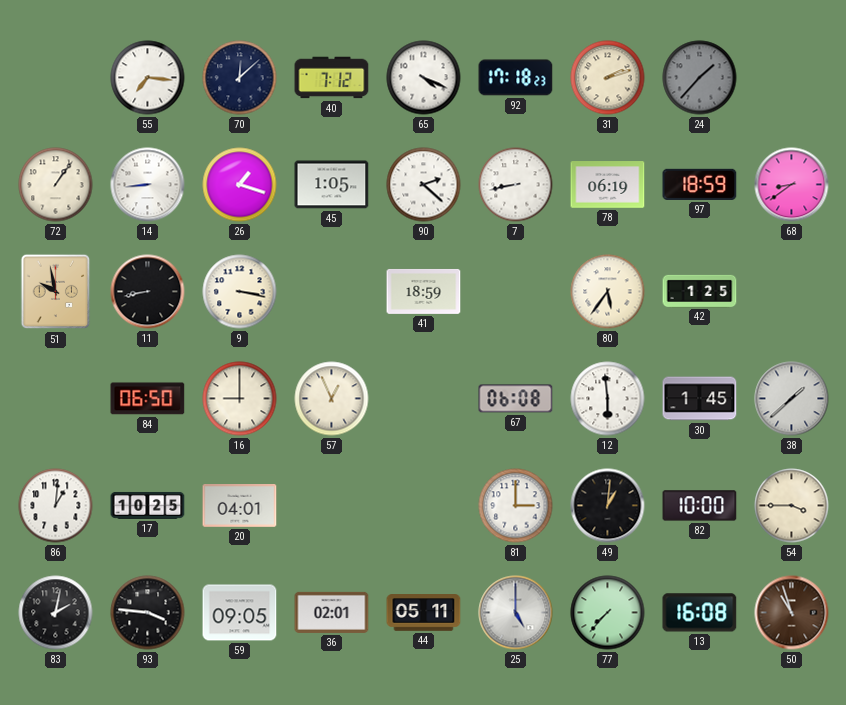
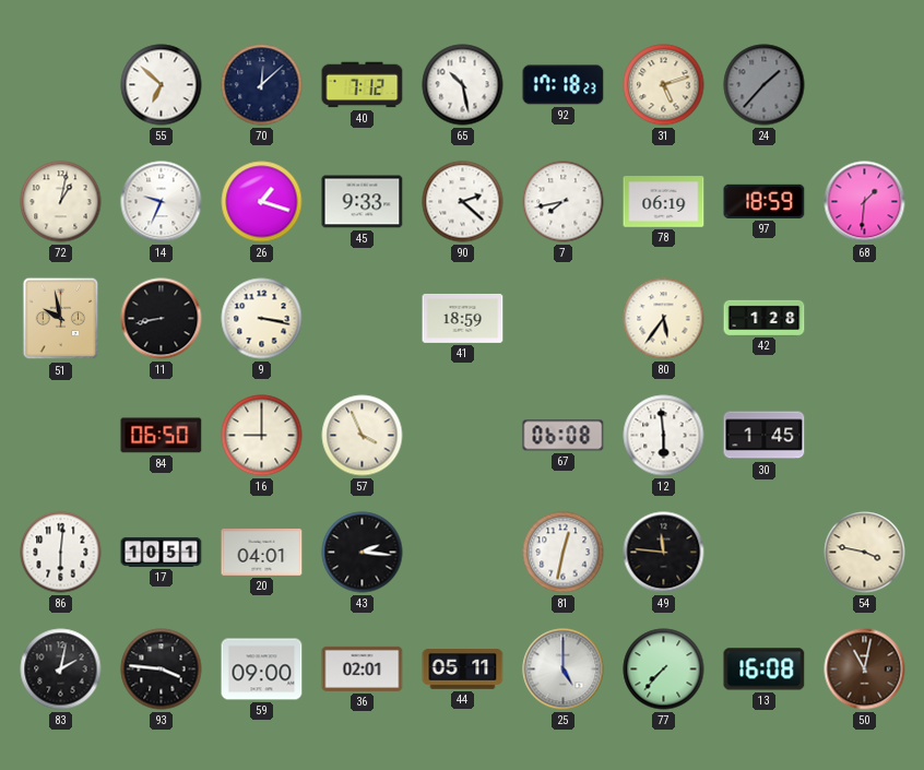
55: 7:16 -> 6:52
65: 4:19 -> 10:28
31: 2:12 -> 5:12
72: 1:06 -> 1:02
14: 8:44 -> 9:34
45: 1:05 -> 9:33
7: 8:43 -> 7:43
68: 8:39 -> 1:31
42: 1:25 -> 1:28
57: 12:56 -> 3:56
38: 1:38 -> none
86: 1:01 -> 6:01
17: 10:25 -> 10:51
43: none -> 2:16
81: 3:00 -> 12:32
49: 1:01 -> 11:46
82: 10:00 -> none
54: 3:45 -> 3:47
59: 09:05 -> 09:00
50: 10:57 -> 11:02
